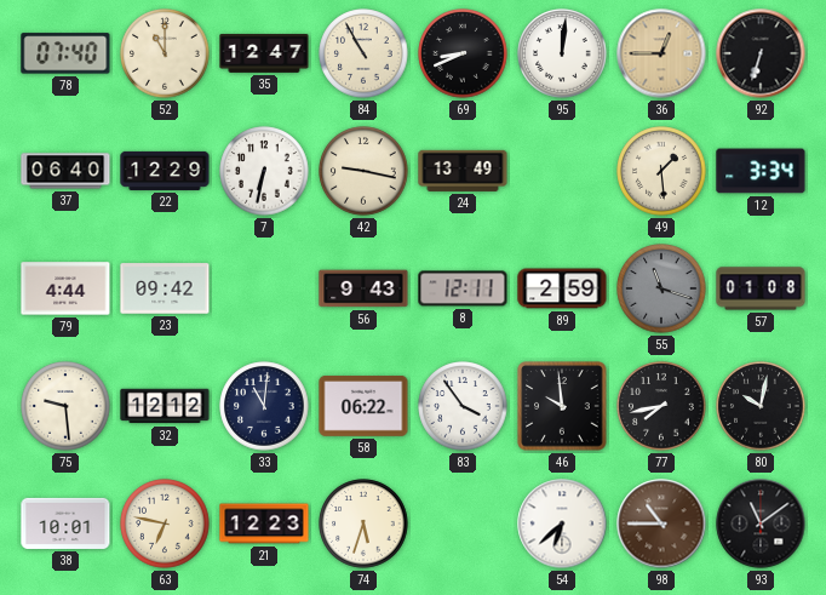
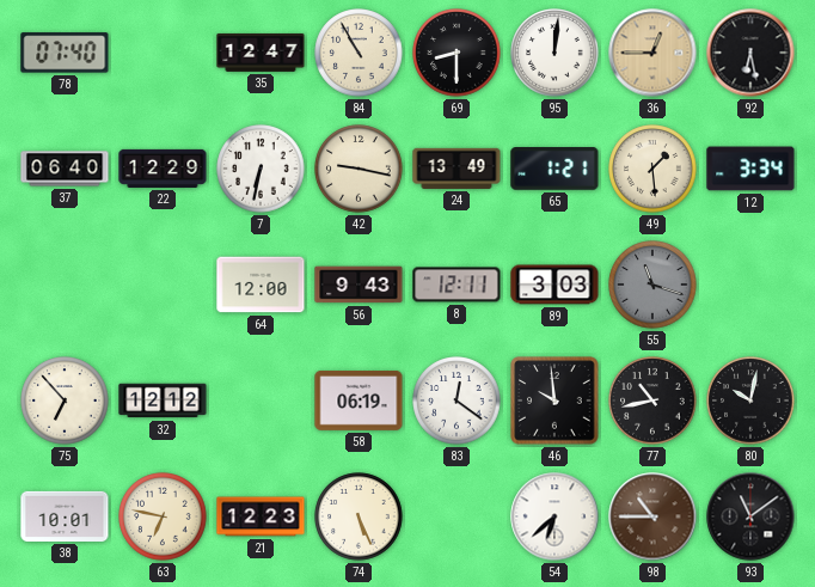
52: 11:00 -> none
69: 8:41 -> 8:30
92: 6:33 -> 6:28
65: none -> 1:21
79: 4:44 -> none
23: 09:42 -> none
64: none -> 12:00
89: 2:59 -> 3:03
57: 01:08 -> none
75: 9:29 -> 6:53
33: 11:01 -> none
58: 06:22 -> 06:19
83: 3:54 -> 12:21
77: 7:43 -> 10:43
74: 5:33 -> 5:26
